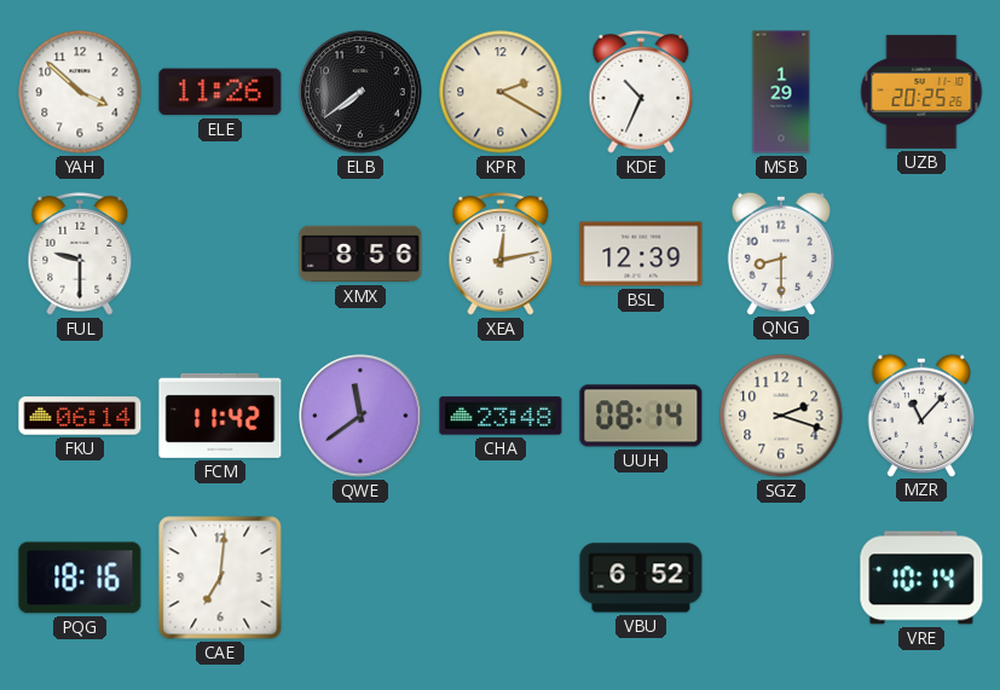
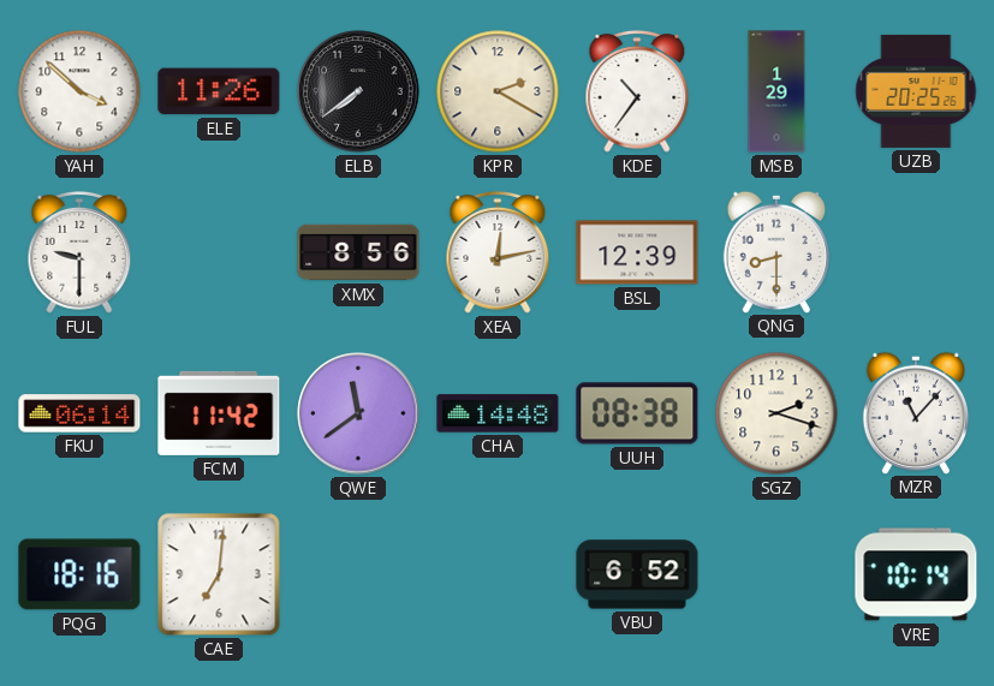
KDE: 10:34 -> 10:36
CHA: 23:48 -> 14:48
UUH: 08:14 -> 08:38
